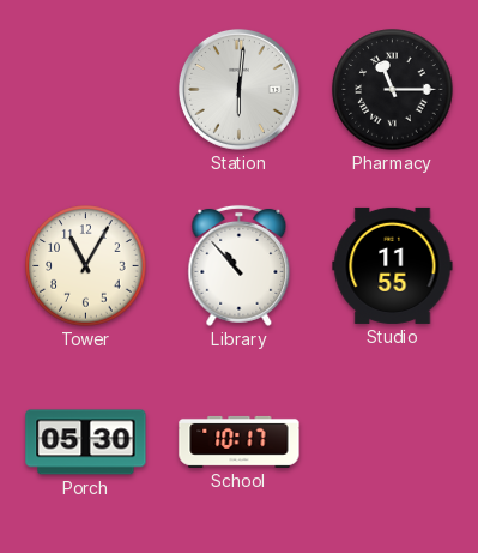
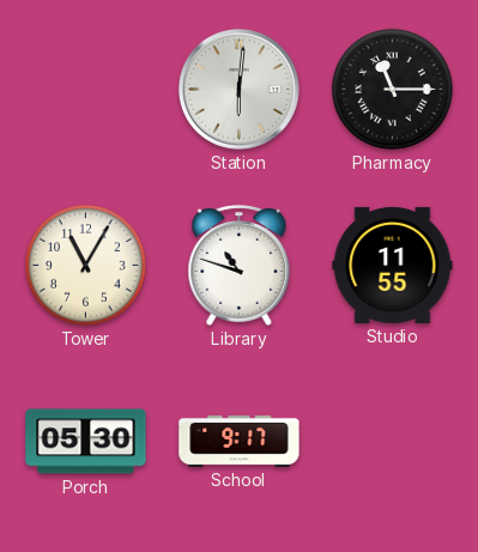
Library: 10:53 -> 10:48
School: 10:17 -> 9:17
